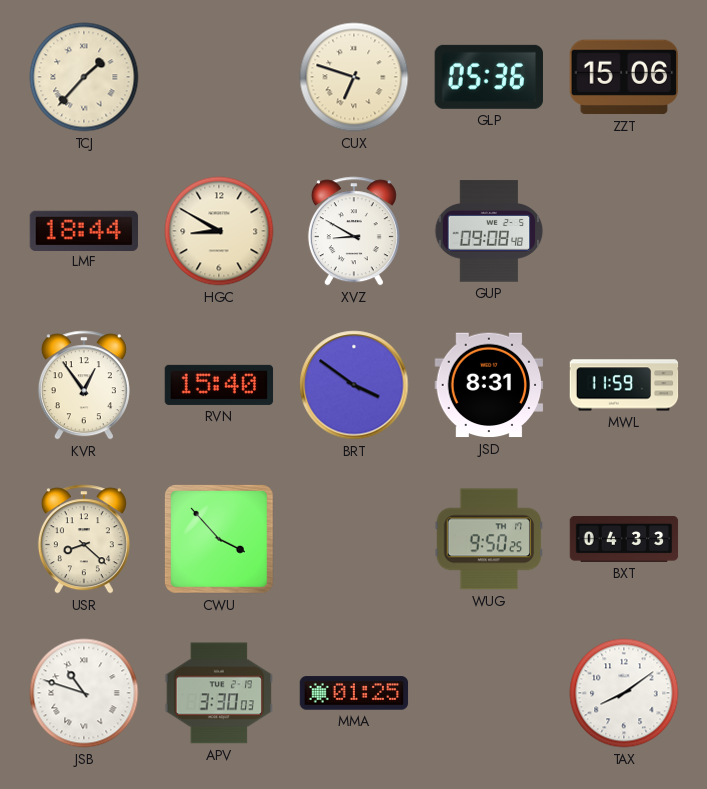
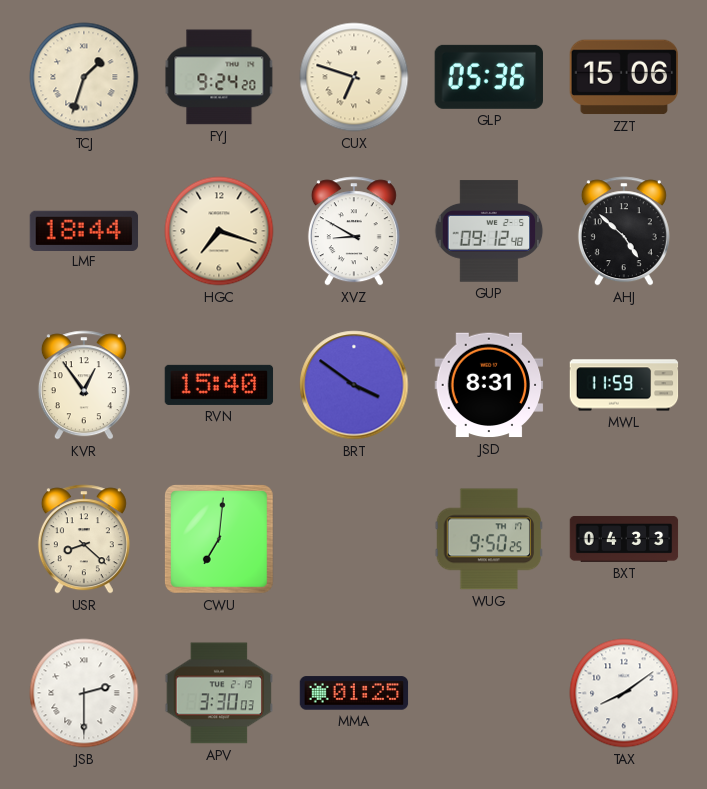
TCJ: 1:37 -> 1:33
FYJ: none -> 9:24
HGC: 8:50 -> 7:18
GUP: 09:08 -> 09:12
AHJ: none -> 4:52
CWU: 3:53 -> 7:01
JSB: 10:48 -> 2:30
